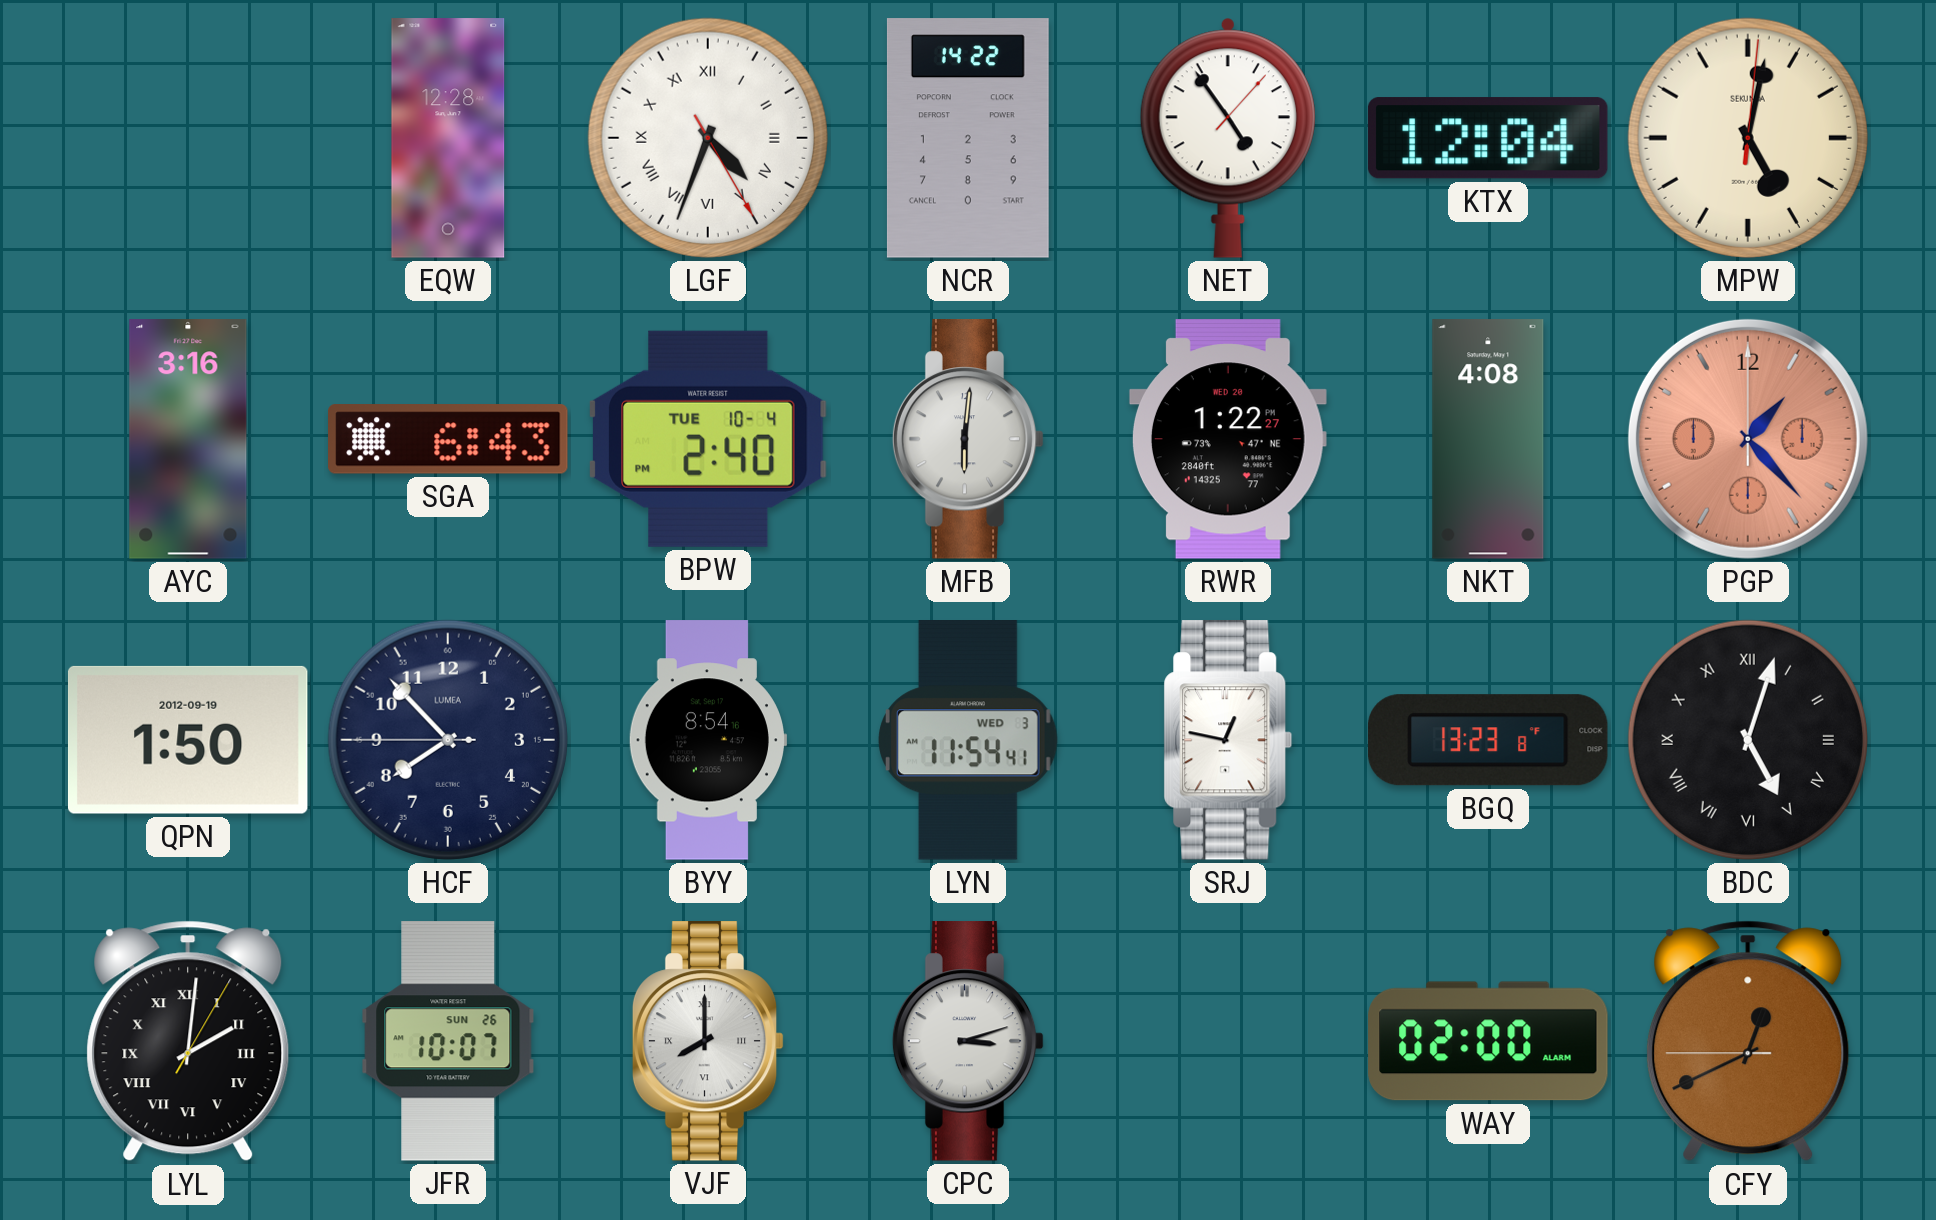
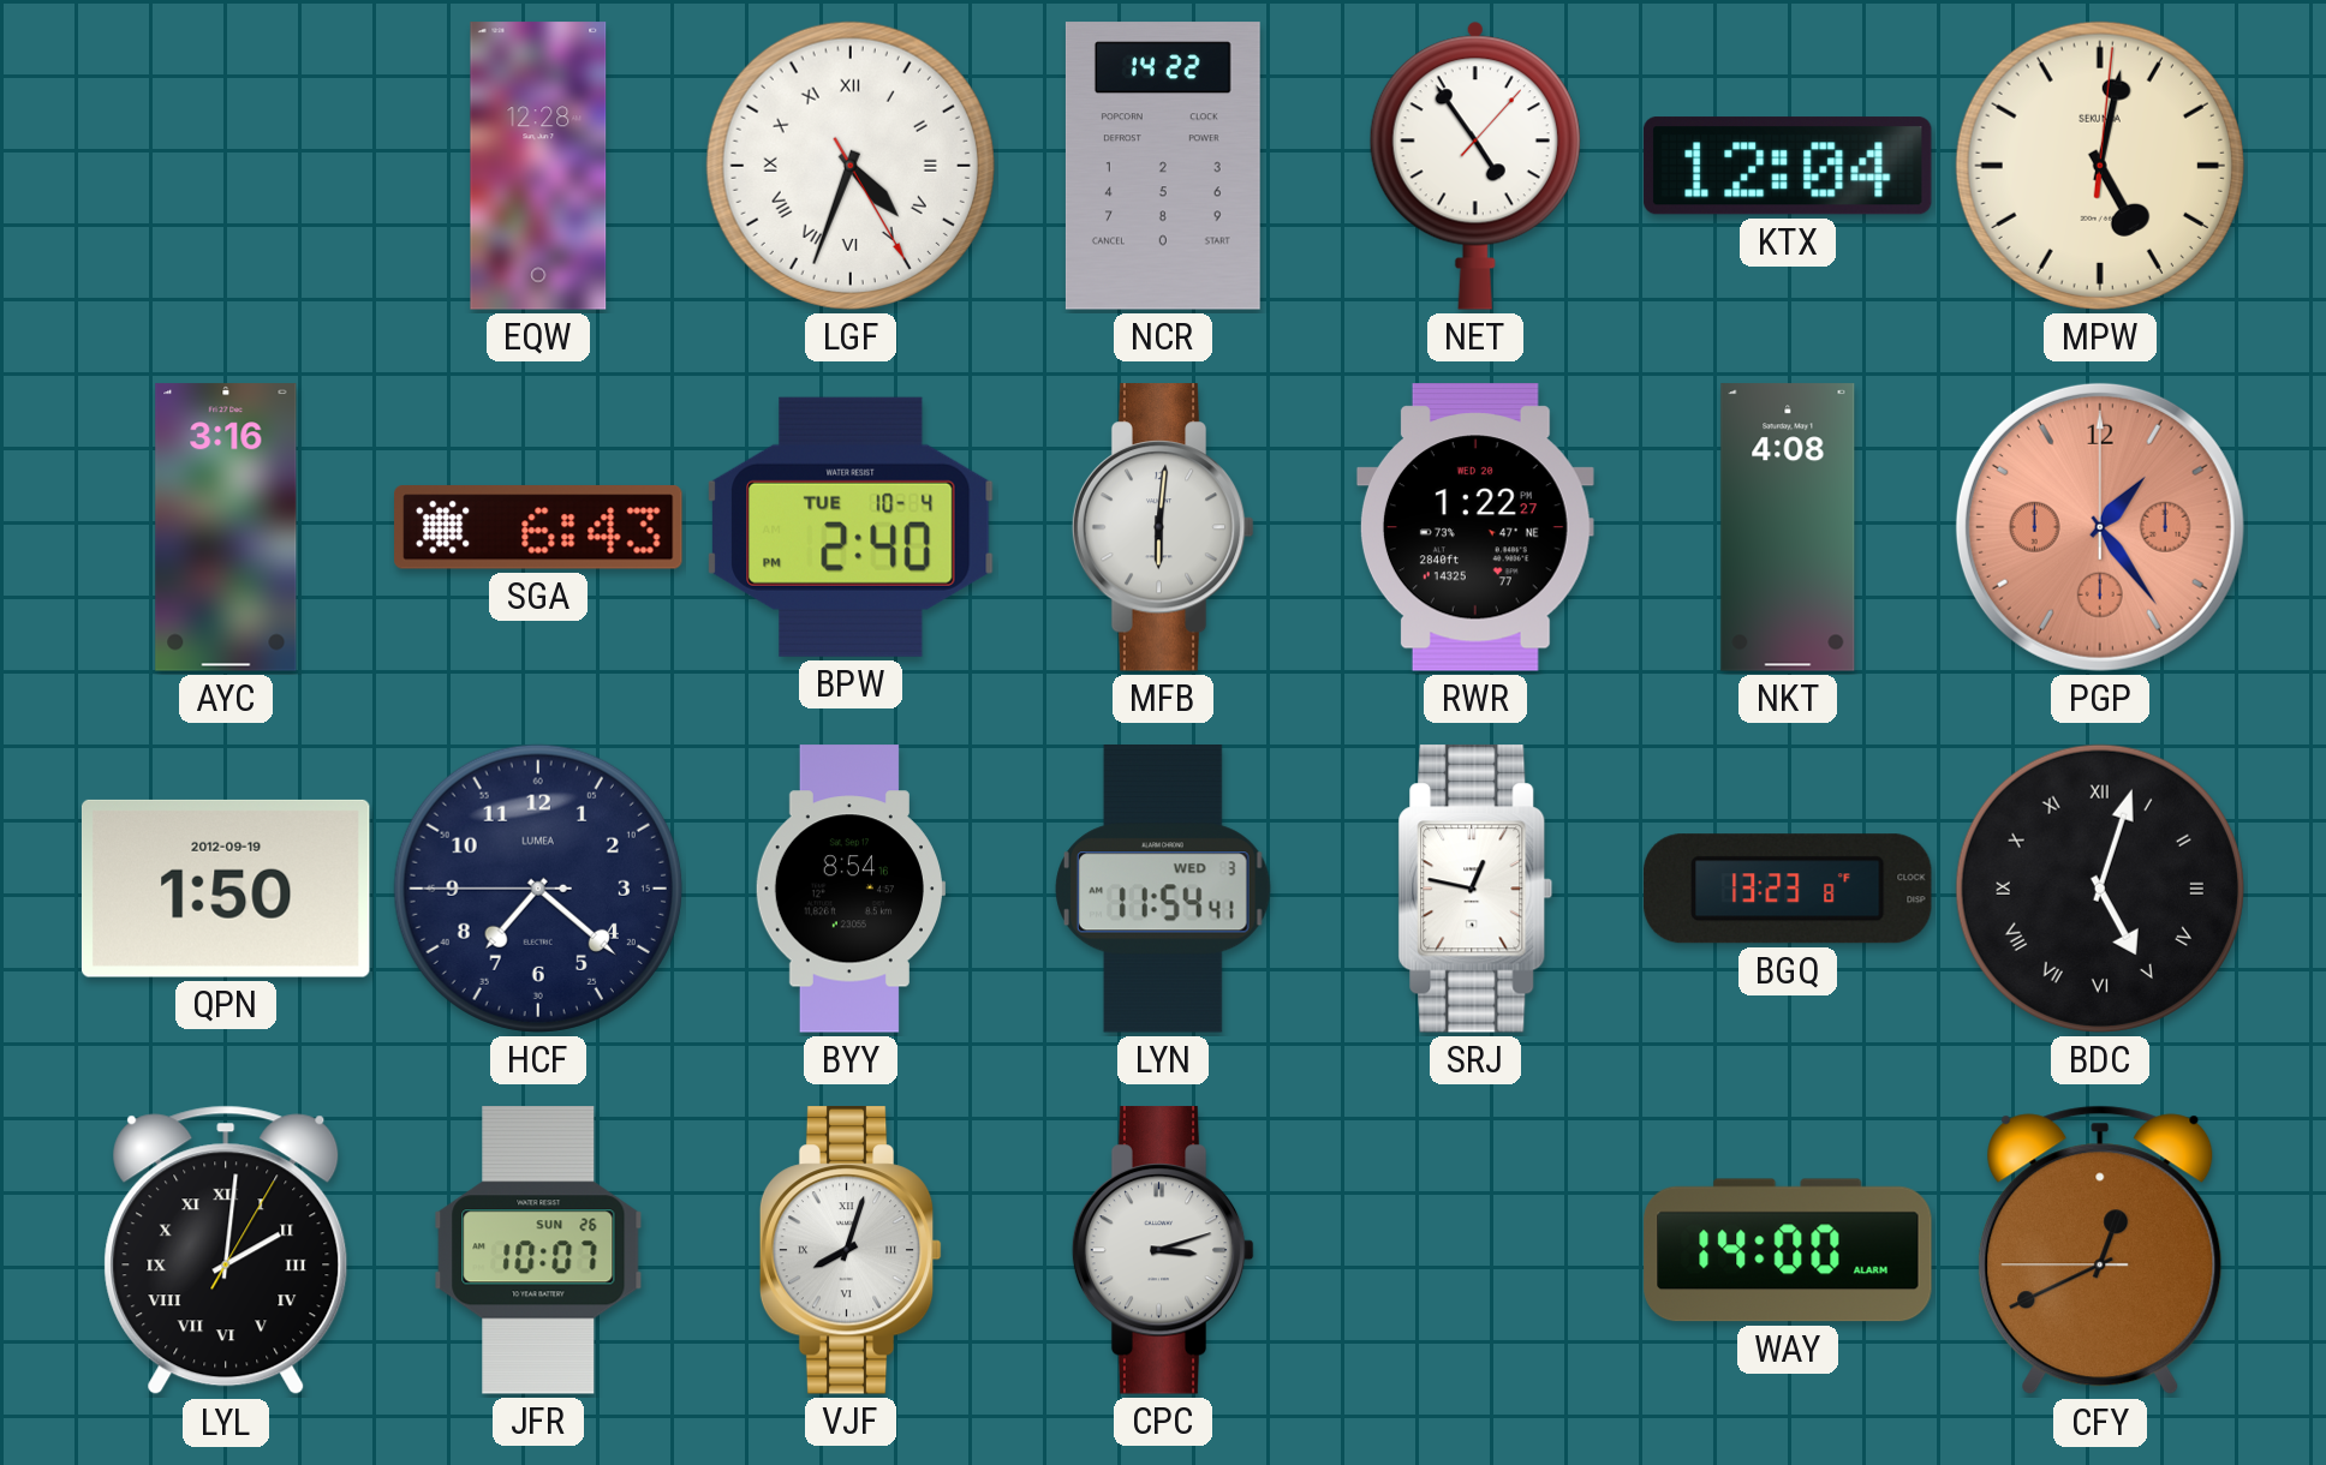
PGP: 1:23 -> 1:24
HCF: 7:52 -> 7:21
VJF: 8:00 -> 8:03
WAY: 02:00 -> 14:00
